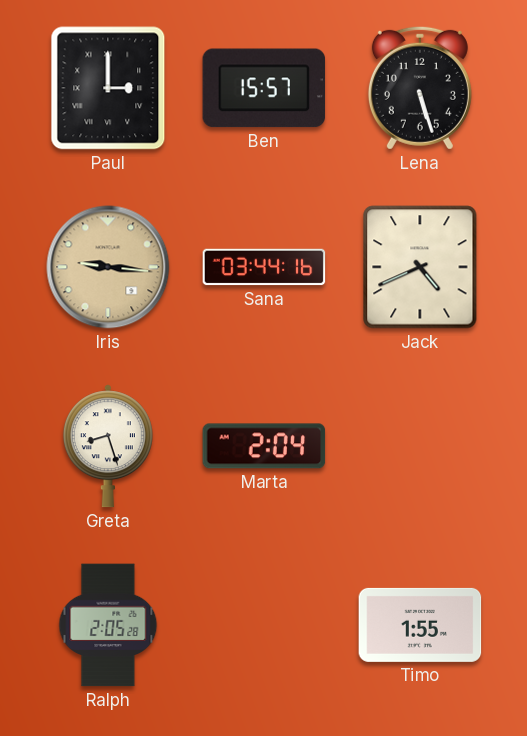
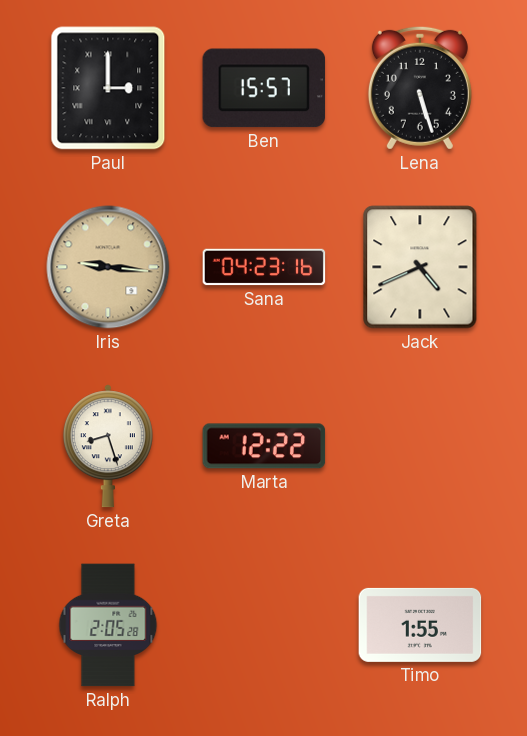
Sana: 03:44 -> 04:23
Marta: 2:04 -> 12:22
